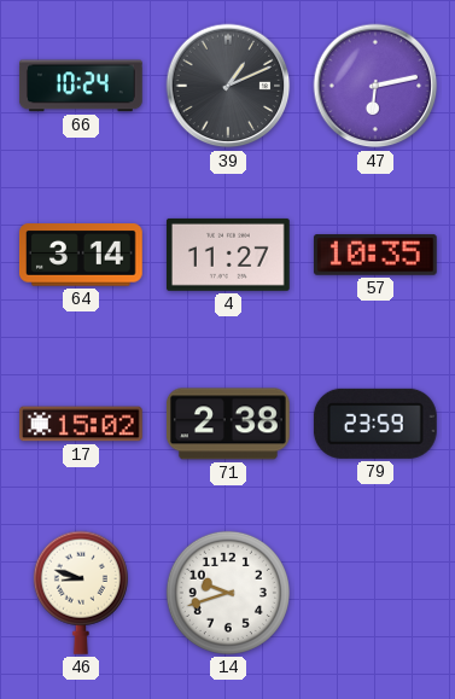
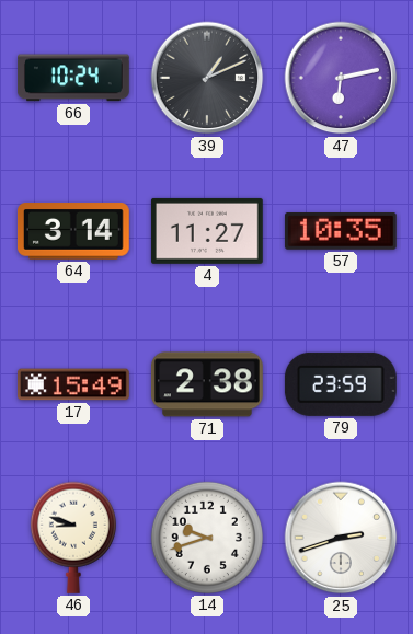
17: 15:02 -> 15:49
25: none -> 2:42
